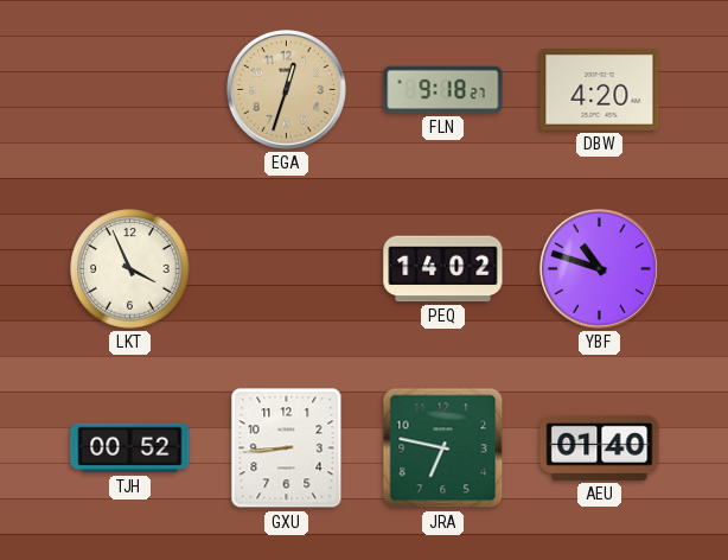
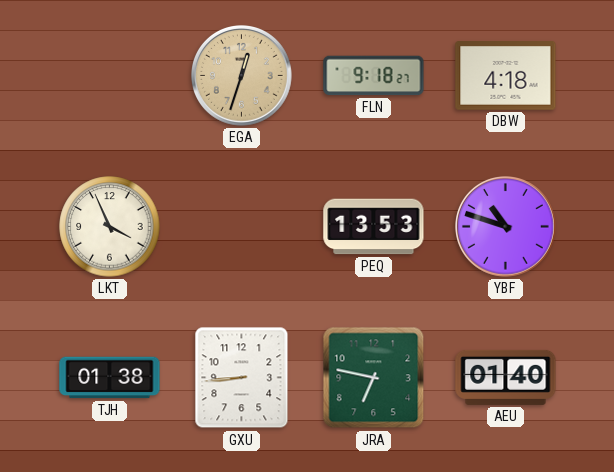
DBW: 4:20 -> 4:18
PEQ: 14:02 -> 13:53
TJH: 00:52 -> 01:38
